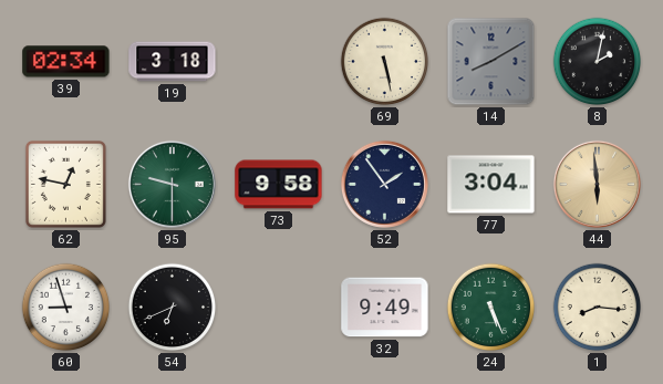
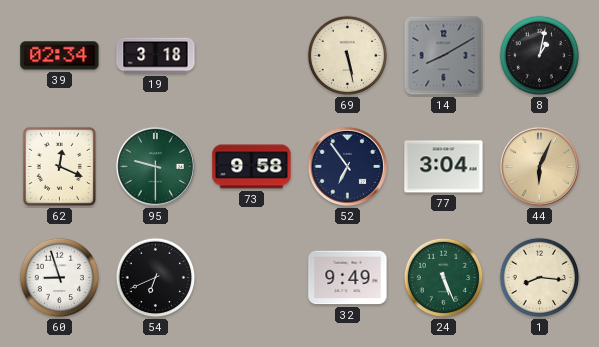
8: 2:02 -> 1:02
62: 12:47 -> 12:19
52: 1:54 -> 6:54
44: 5:59 -> 6:04
